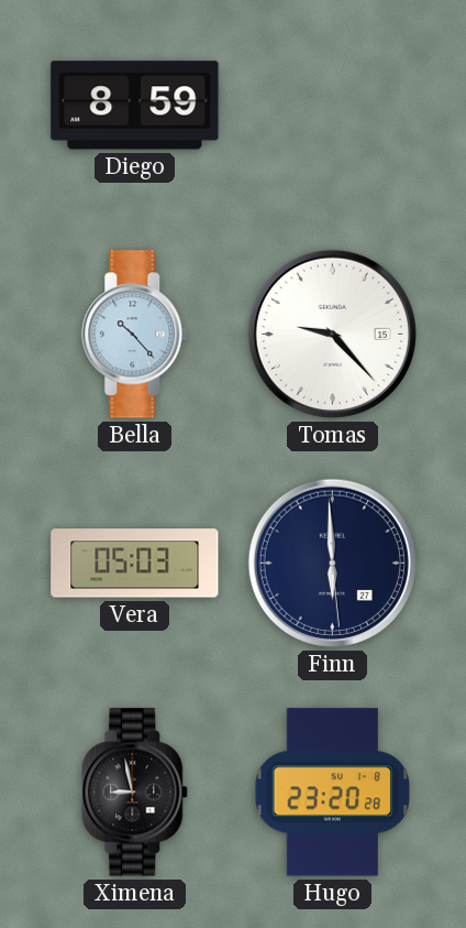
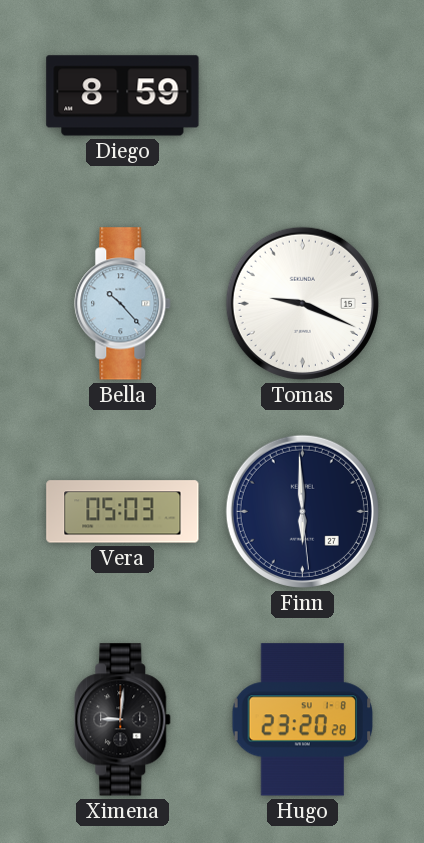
Tomas: 9:23 -> 9:19
Ximena: 8:58 -> 9:01
